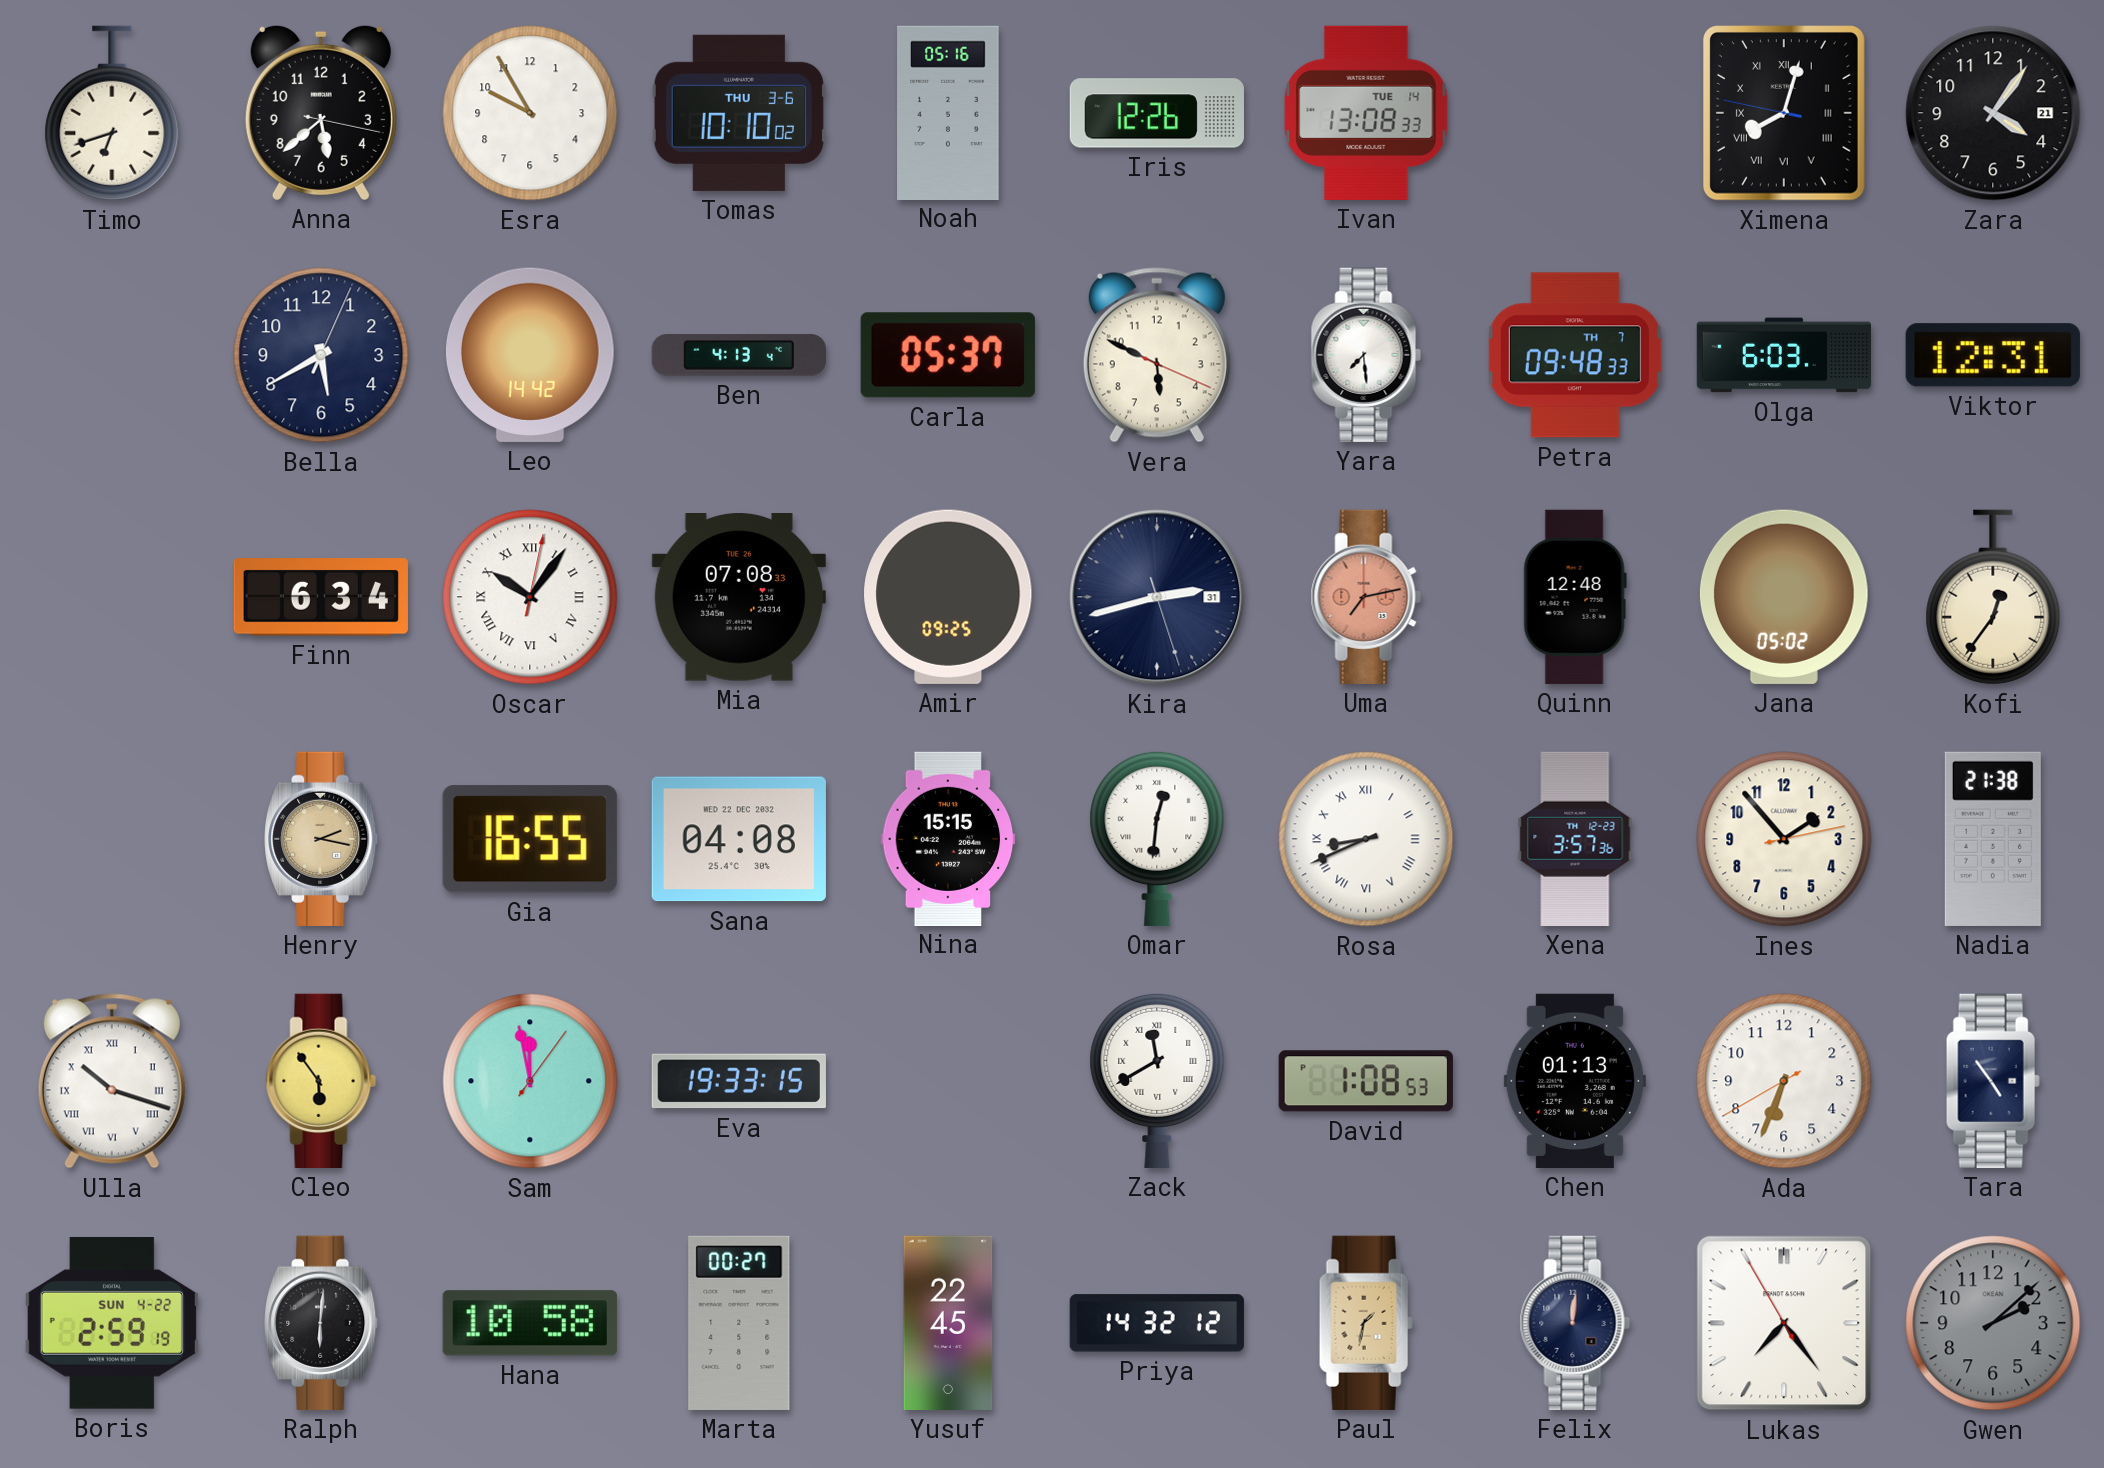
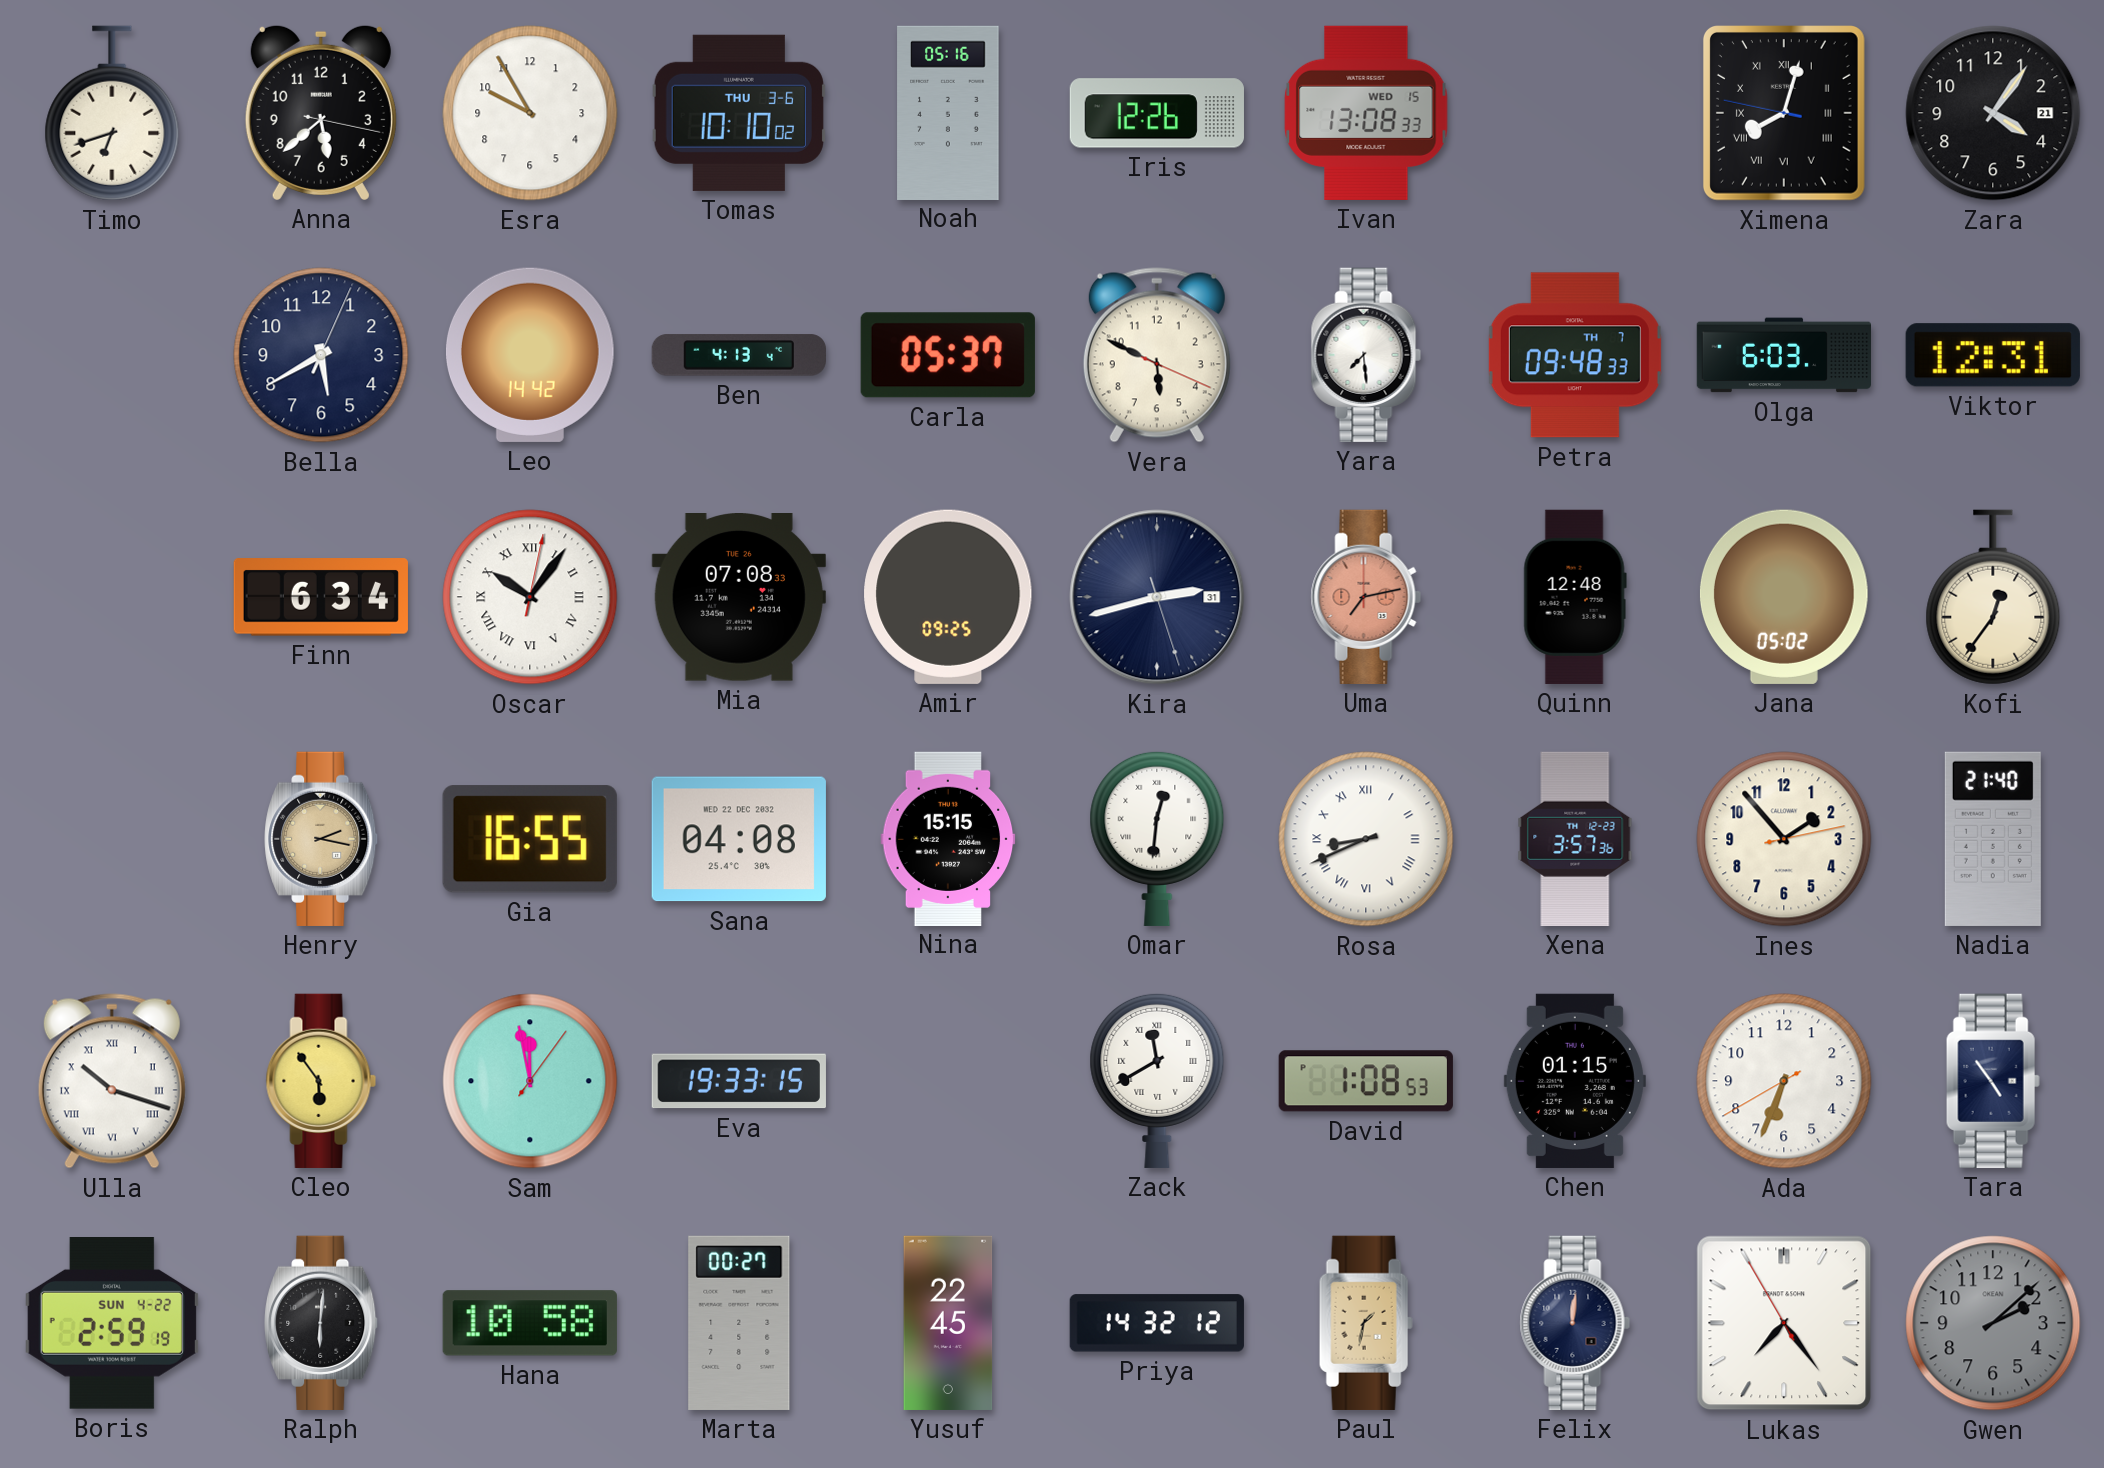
Ivan date: TUE 14 -> WED 15
Nadia: 21:38 -> 21:40
Chen: 01:13 -> 01:15
